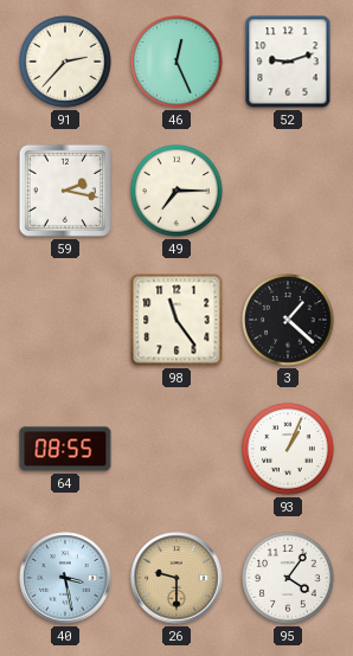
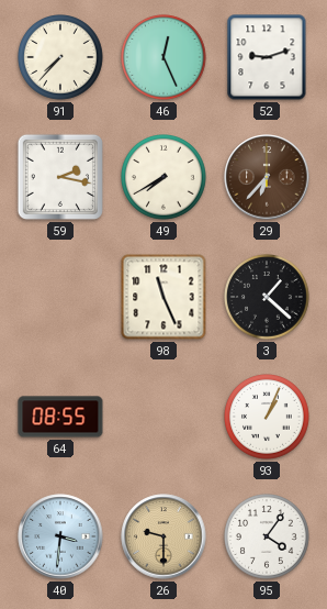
91: 2:37 -> 7:37
49: 7:15 -> 7:40
29: none -> 6:37
98: 11:24 -> 11:26
40: 3:28 -> 3:31
